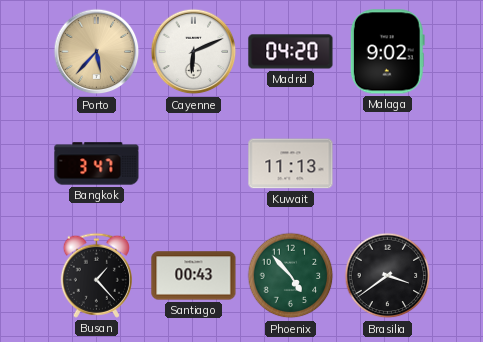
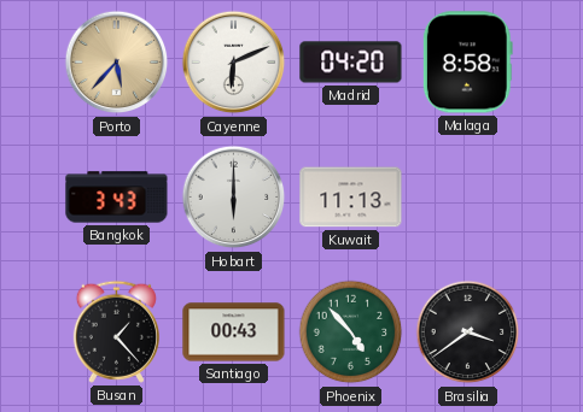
Malaga: 9:02 -> 8:58
Bangkok: 3:47 -> 3:43
Hobart: none -> 6:00
